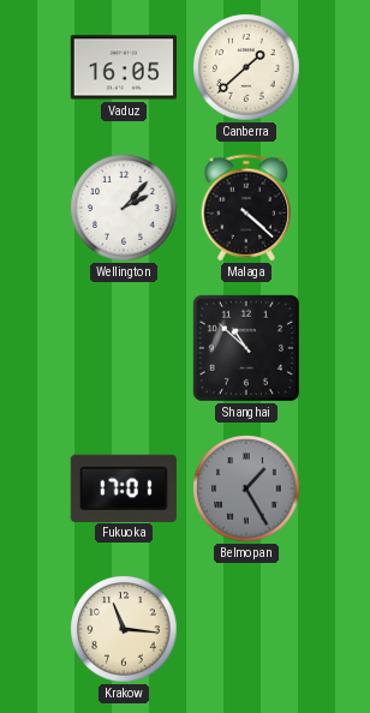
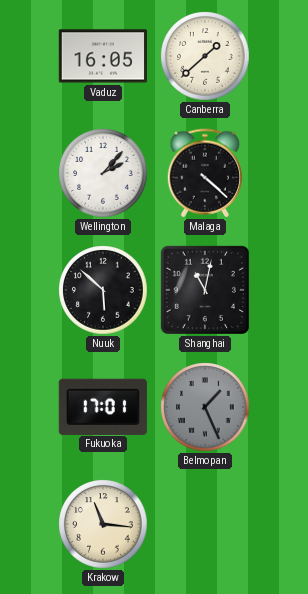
Nuuk: none -> 5:52
Shanghai: 10:52 -> 11:02
Belmopan: 1:25 -> 1:26
